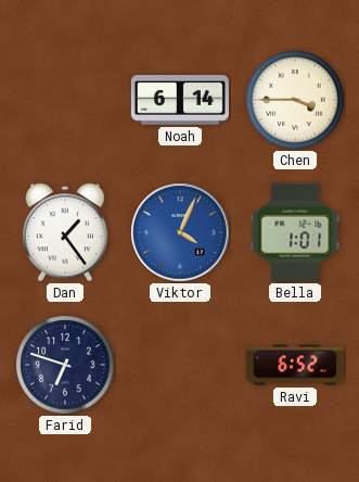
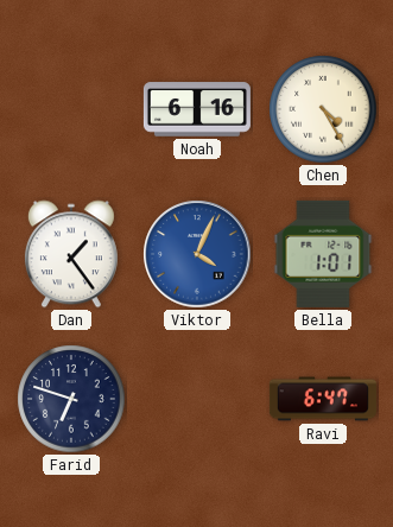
Noah: 6:14 -> 6:16
Chen: 3:45 -> 4:25
Ravi: 6:52 -> 6:47
